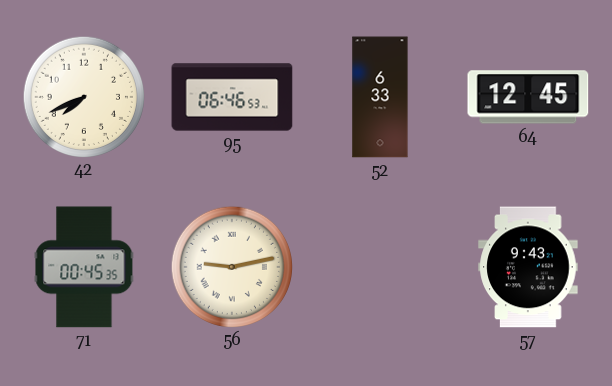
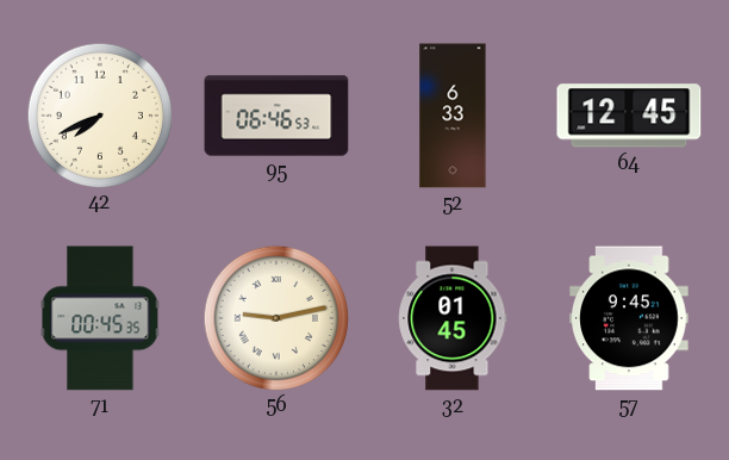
32: none -> 01:45
57: 9:43 -> 9:45
